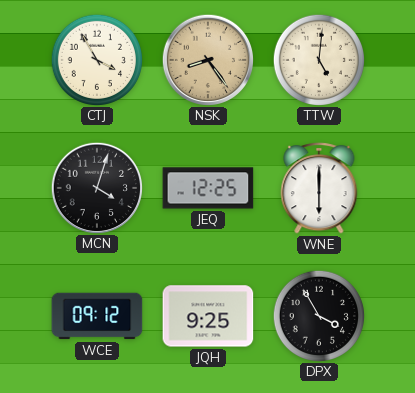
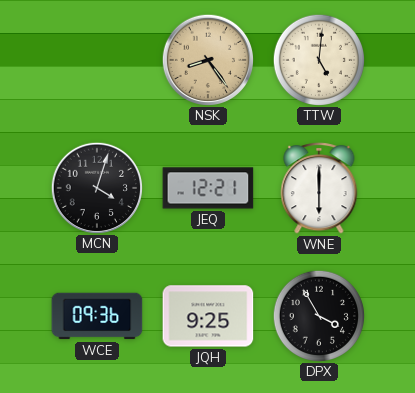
CTJ: 3:55 -> none
JEQ: 12:25 -> 12:21
WCE: 09:12 -> 09:36
